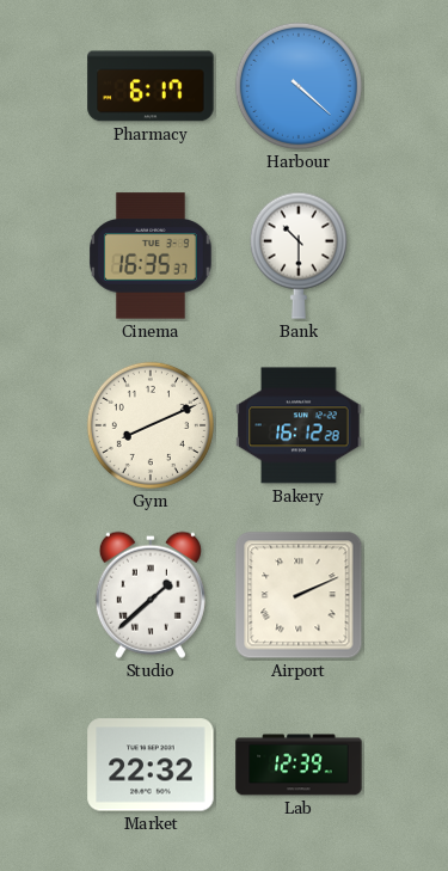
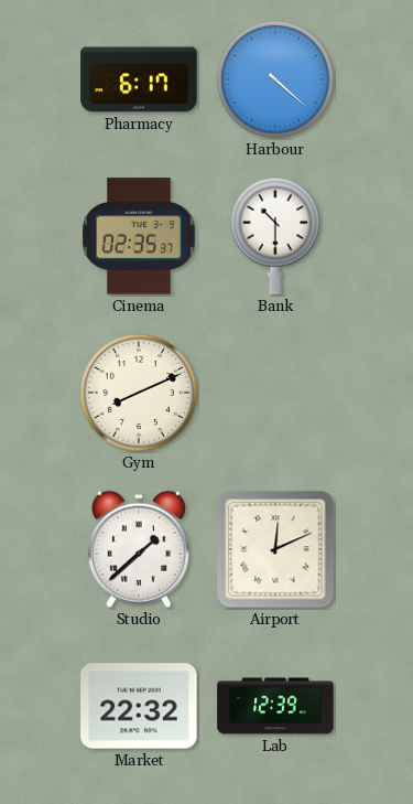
Cinema: 16:35 -> 02:35
Bakery: 16:12 -> none
Airport: 2:11 -> 12:11
